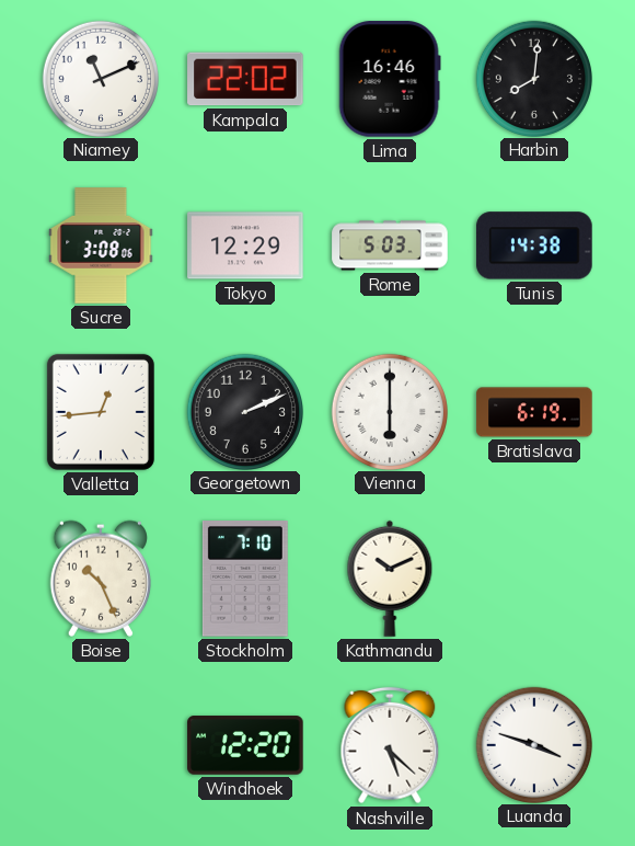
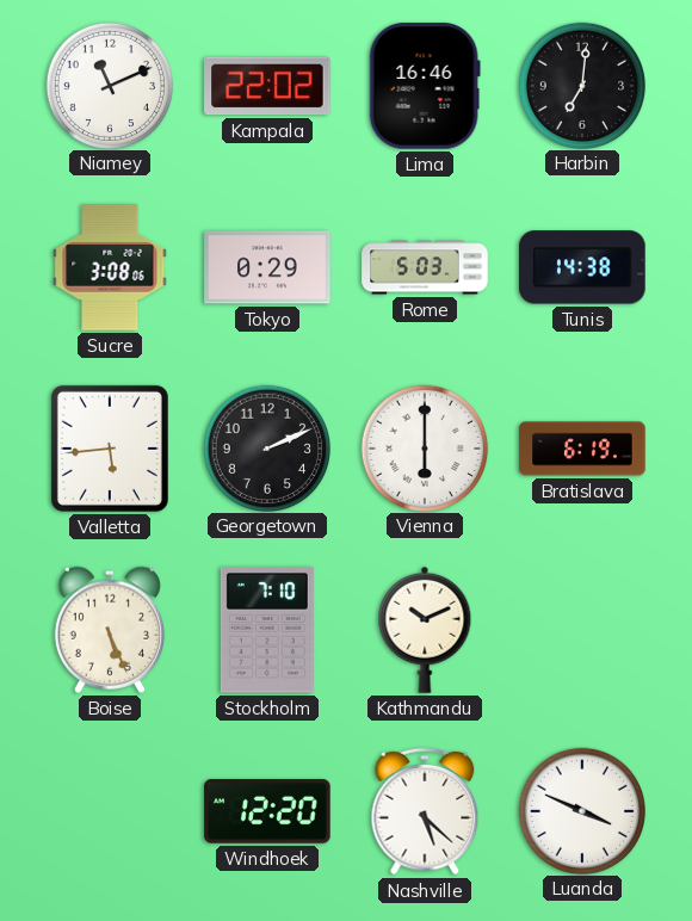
Harbin: 8:01 -> 7:01
Tokyo: 12:29 -> 0:29
Valletta: 12:44 -> 5:44
Boise: 10:26 -> 5:26
Luanda: 3:48 -> 3:49
